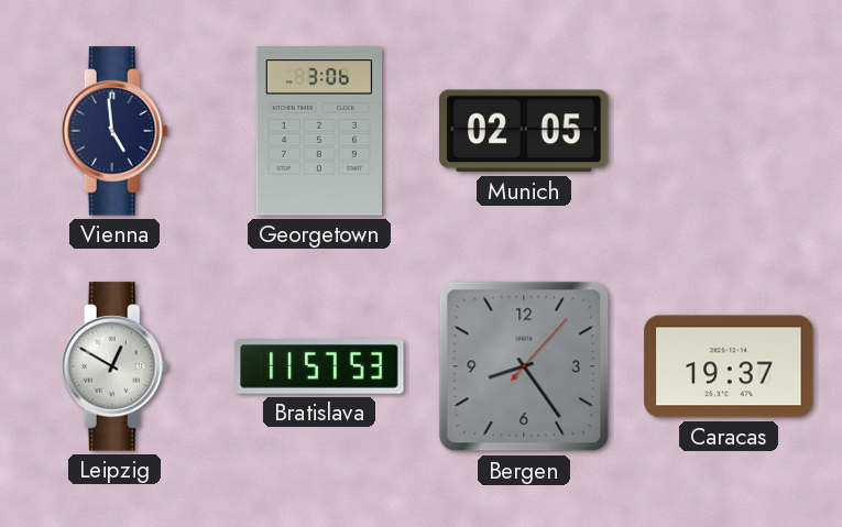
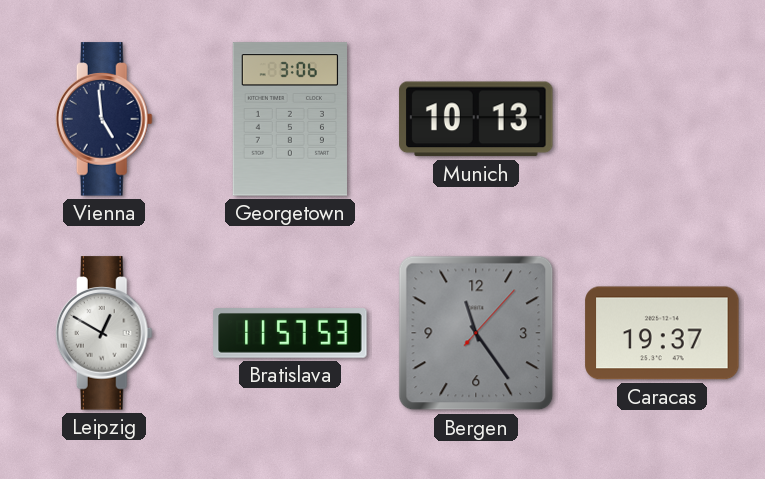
Munich: 02:05 -> 10:13
Bergen: 8:24 -> 11:24
